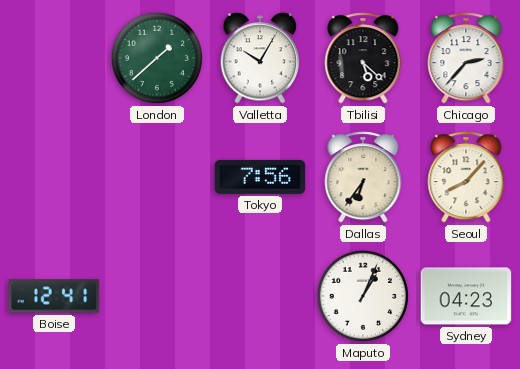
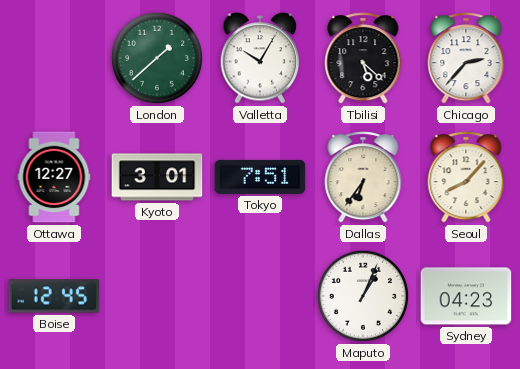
Ottawa: none -> 12:27
Kyoto: none -> 3:01
Tokyo: 7:56 -> 7:51
Boise: 12:41 -> 12:45
